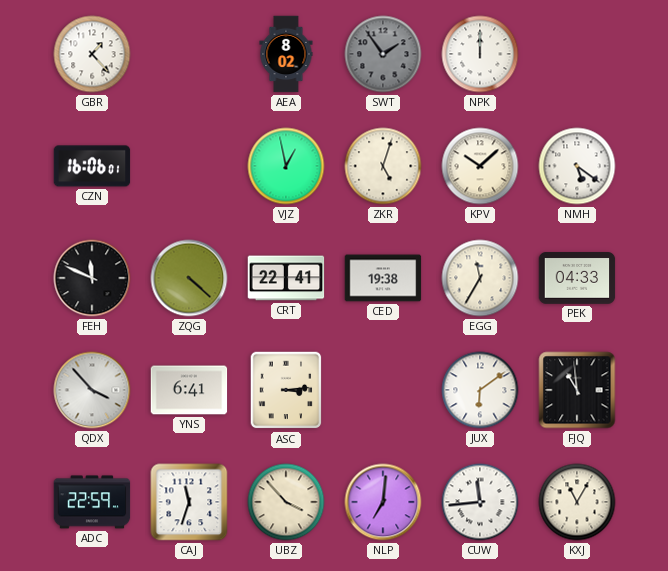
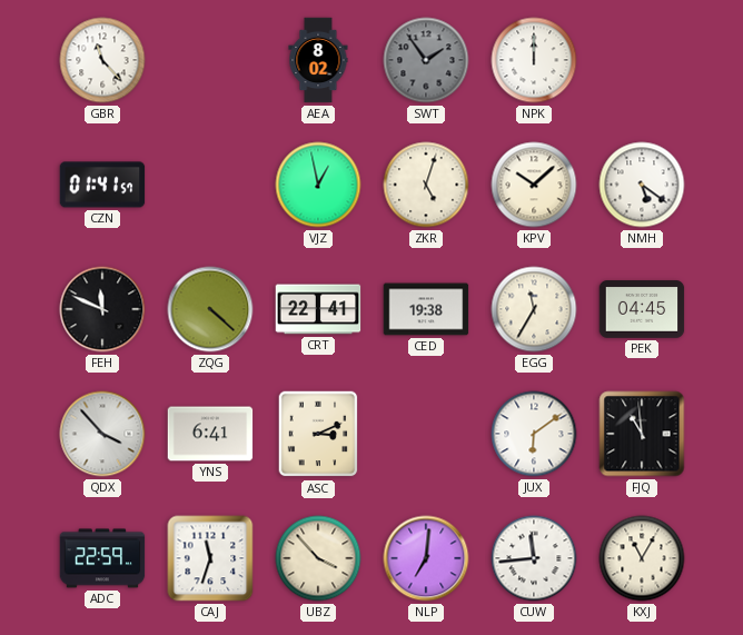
GBR: 1:23 -> 11:23
CZN: 16:06 -> 01:41
PEK: 04:33 -> 04:45
ASC: 3:14 -> 3:11
